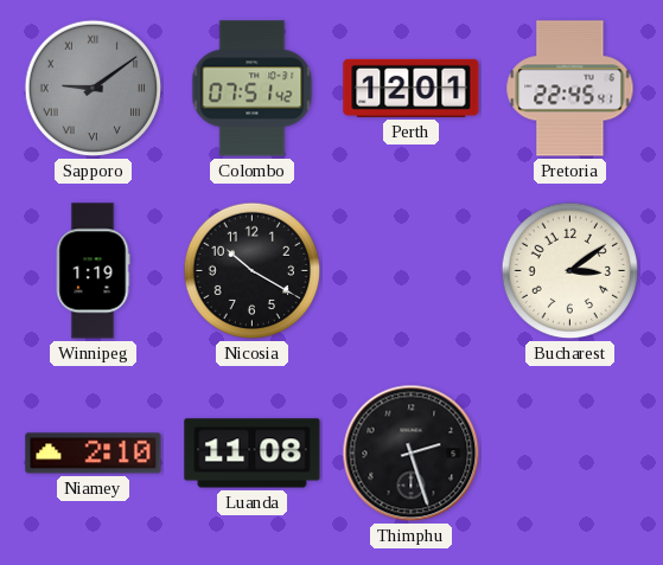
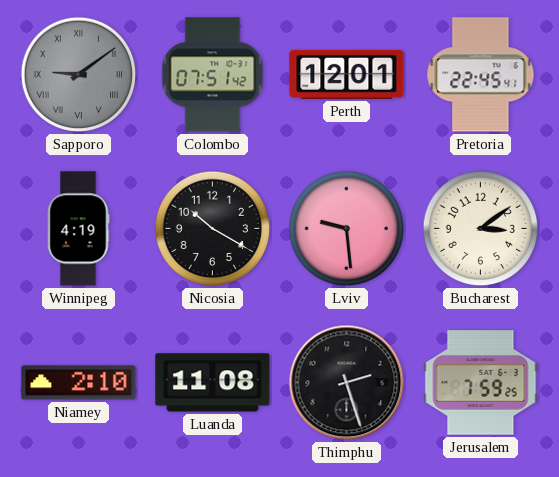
Winnipeg: 1:19 -> 4:19
Lviv: none -> 9:29
Jerusalem: none -> 7:59
